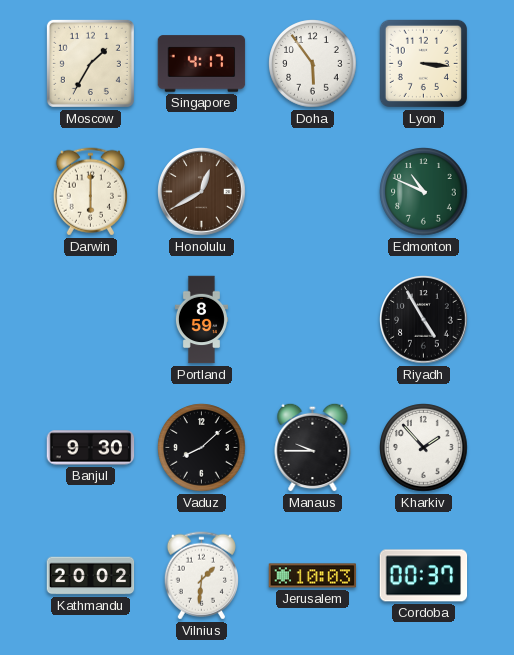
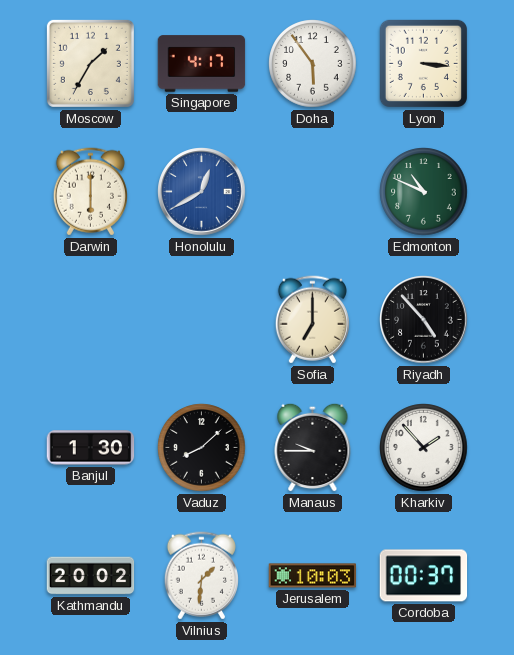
Honolulu dial: brown -> blue
Portland: 8:59 -> none
Sofia: none -> 7:00
Riyadh: 4:55 -> 4:53
Banjul: 9:30 -> 1:30
